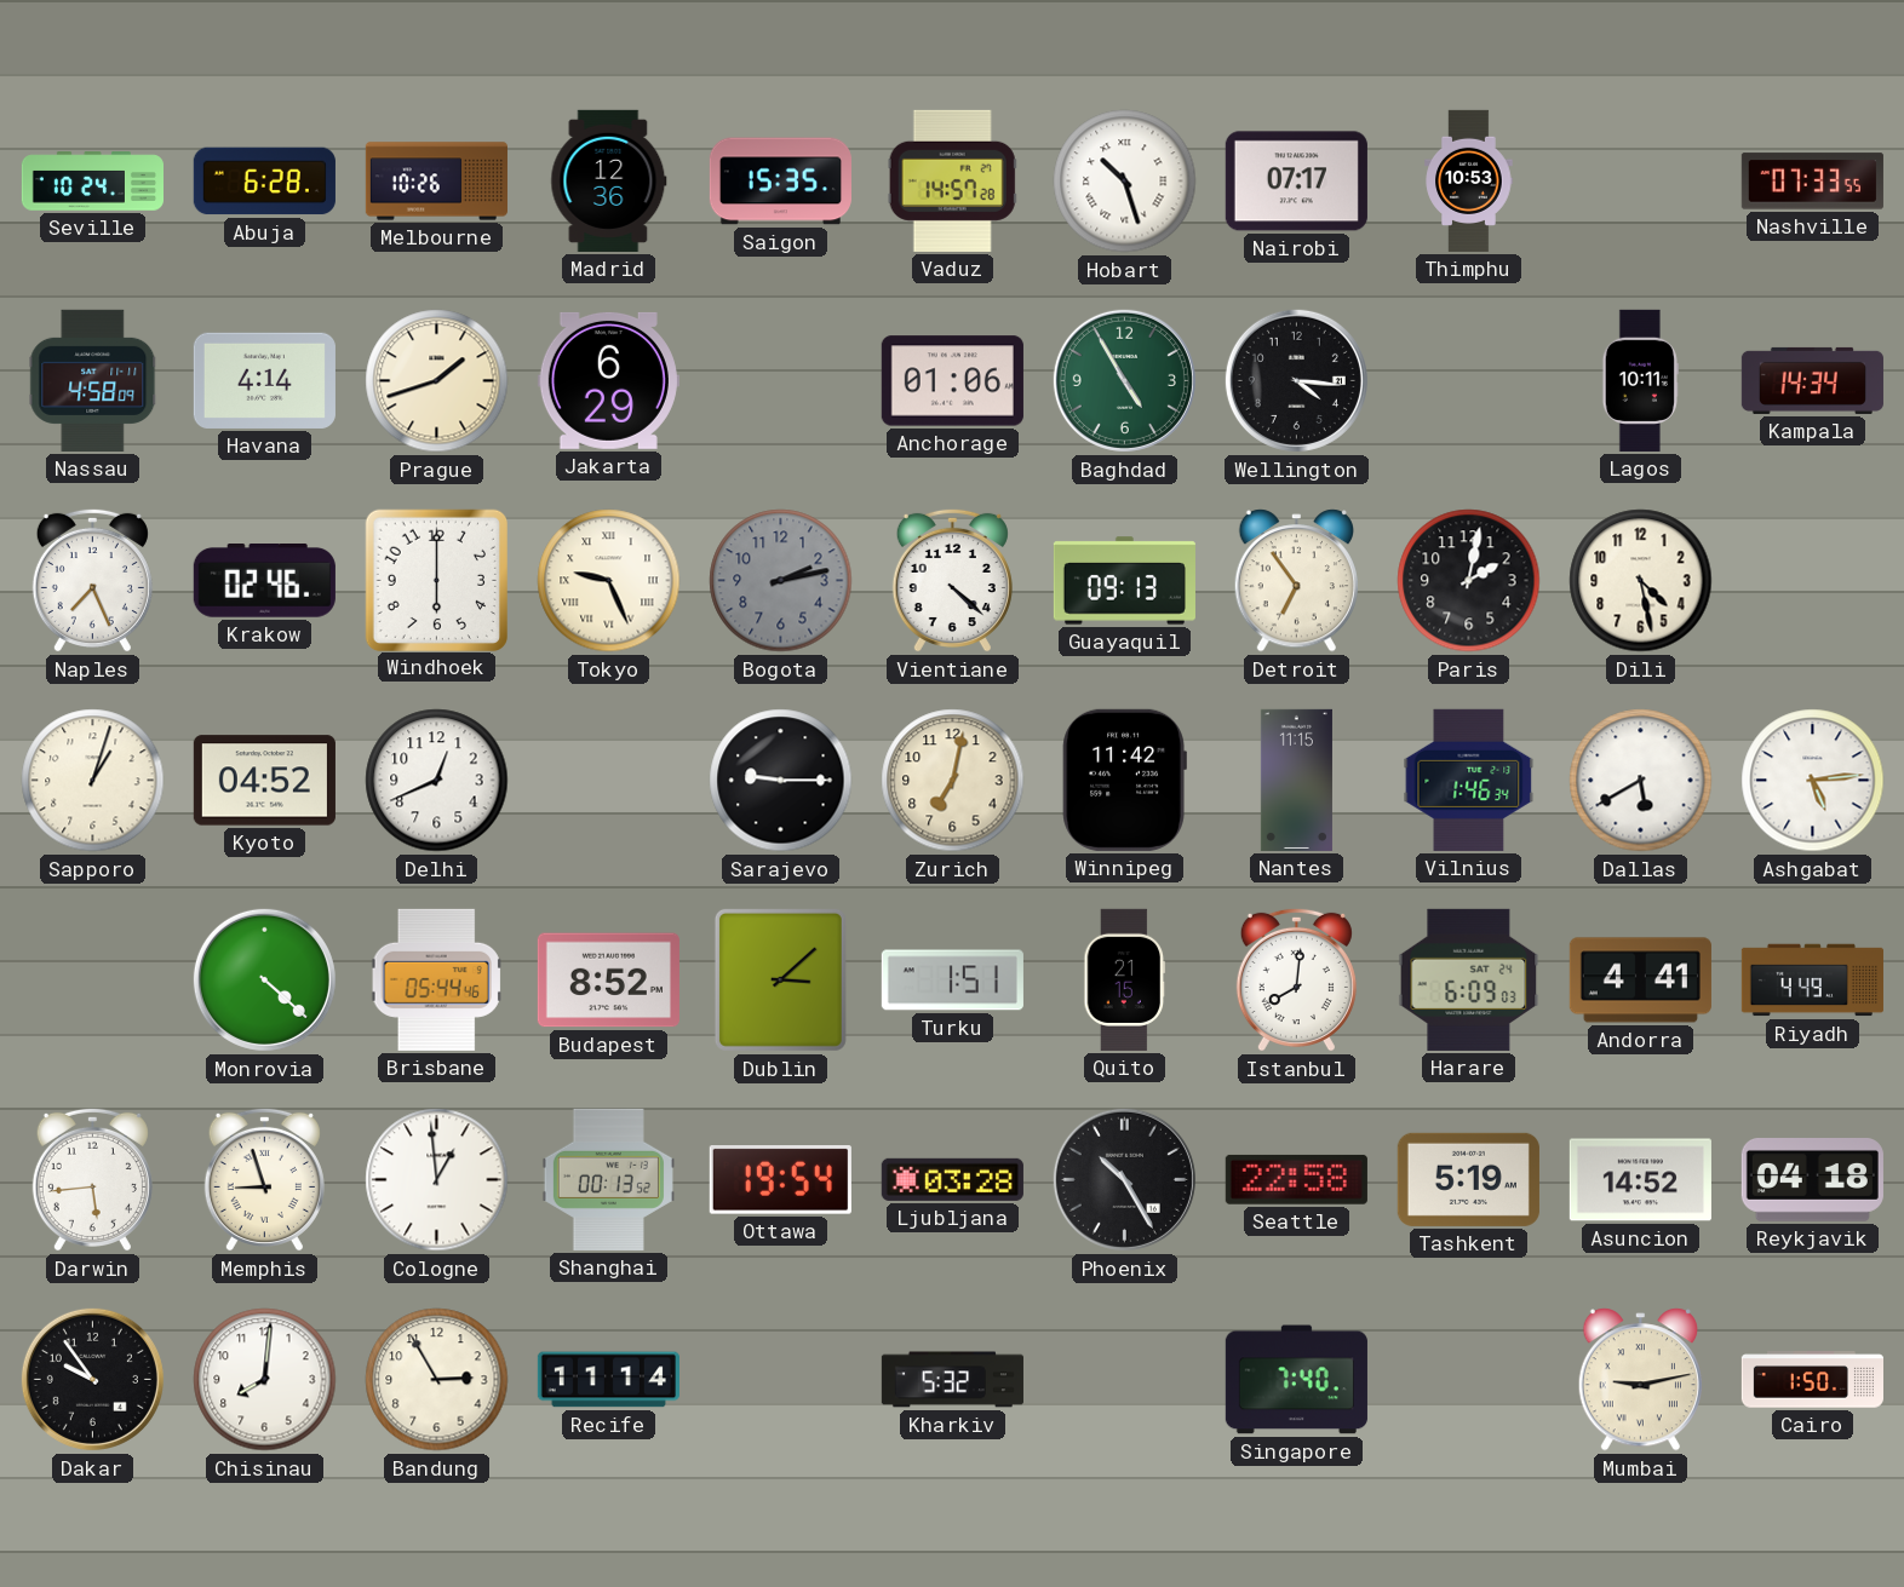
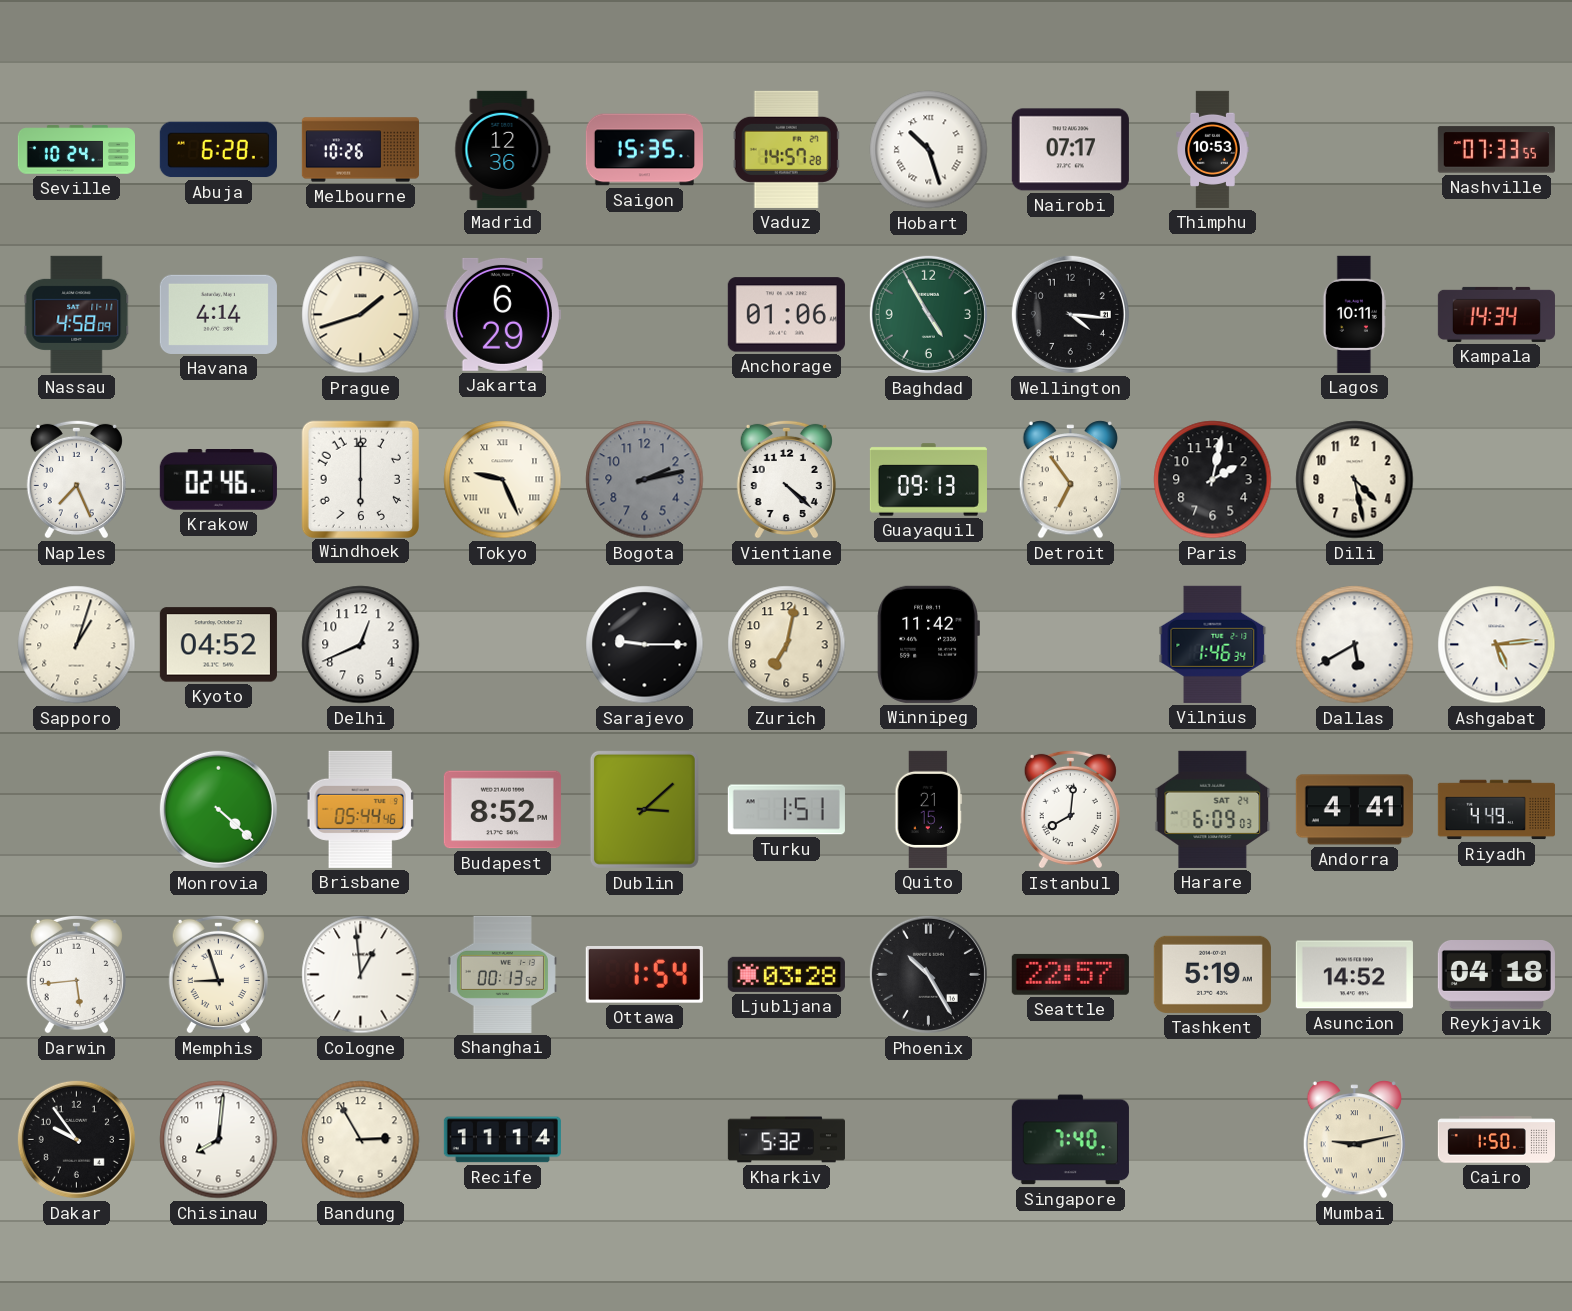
Nantes: 11:15 -> none
Ottawa: 19:54 -> 1:54
Seattle: 22:58 -> 22:57
